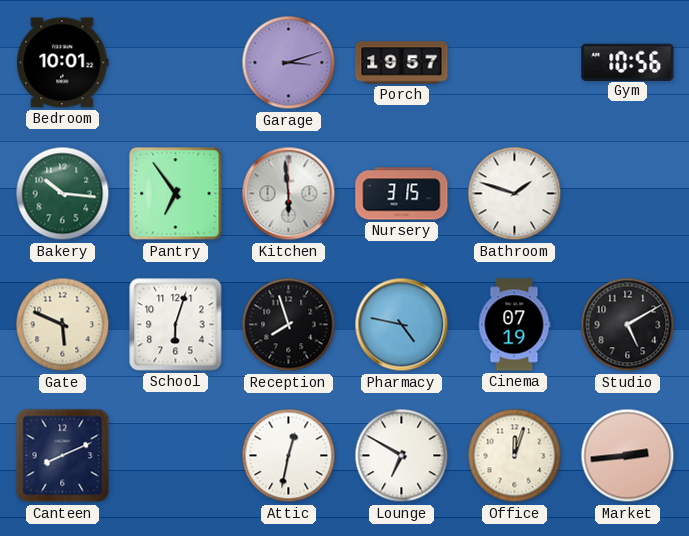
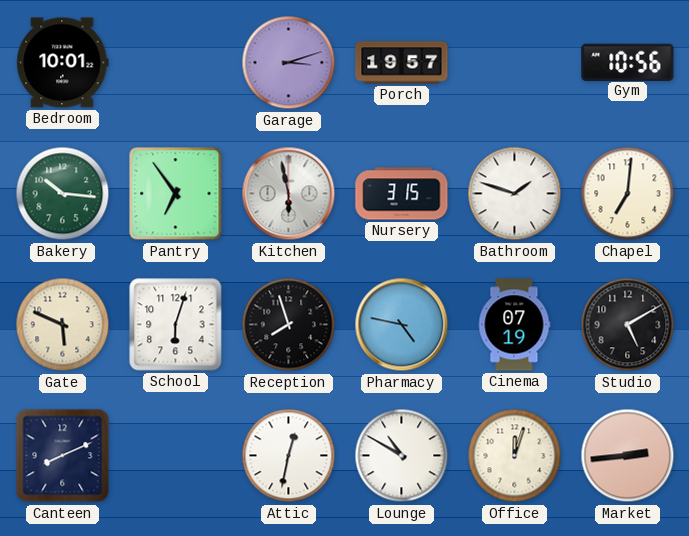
Kitchen: 5:59 -> 5:58
Chapel: none -> 7:01
Lounge: 6:50 -> 10:50
